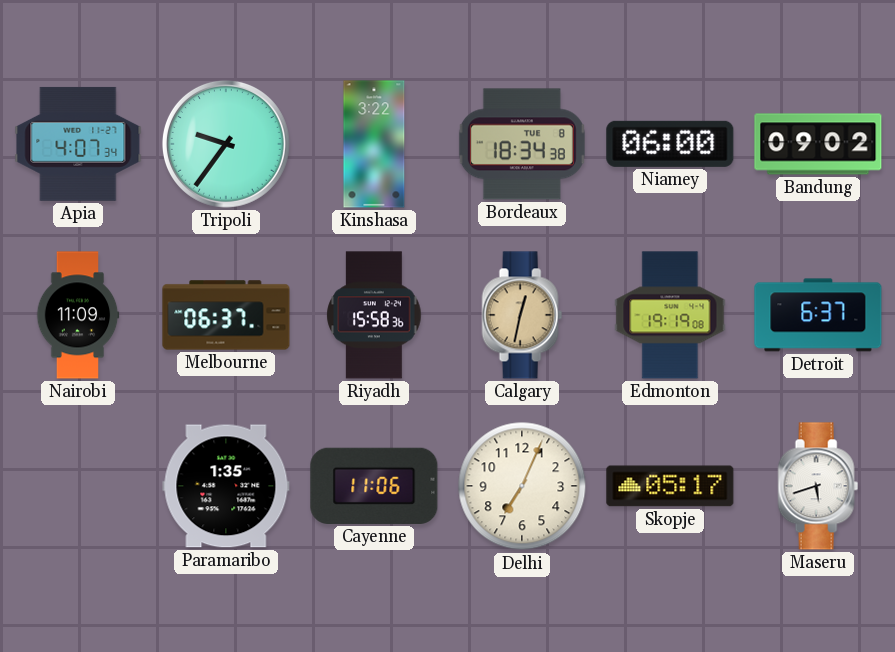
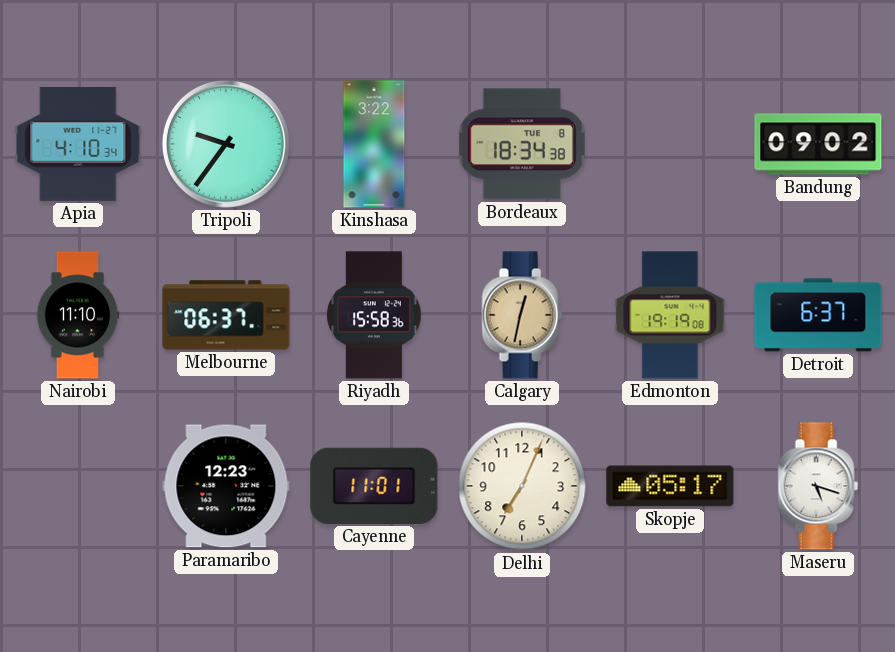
Apia: 4:07 -> 4:10
Niamey: 06:00 -> none
Nairobi: 11:09 -> 11:10
Paramaribo: 1:35 -> 12:23
Cayenne: 11:06 -> 11:01
Maseru: 5:42 -> 5:18
